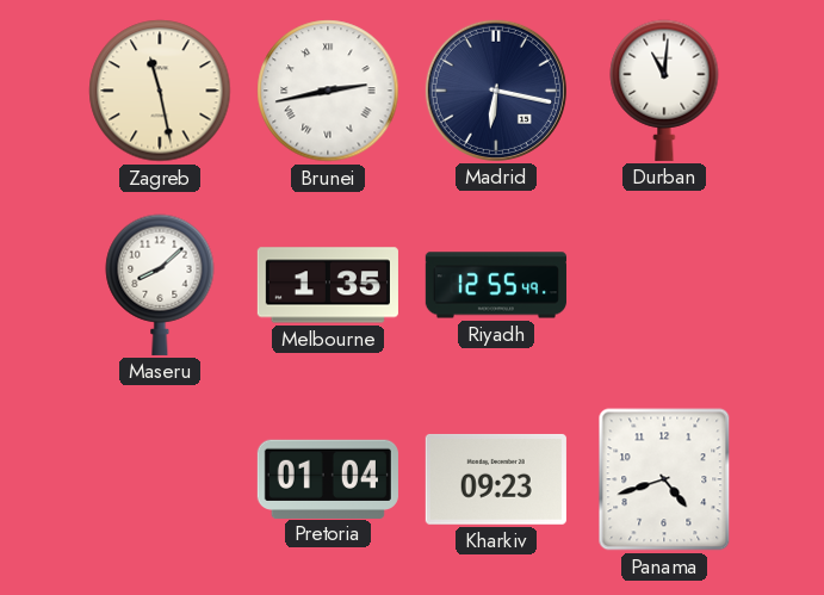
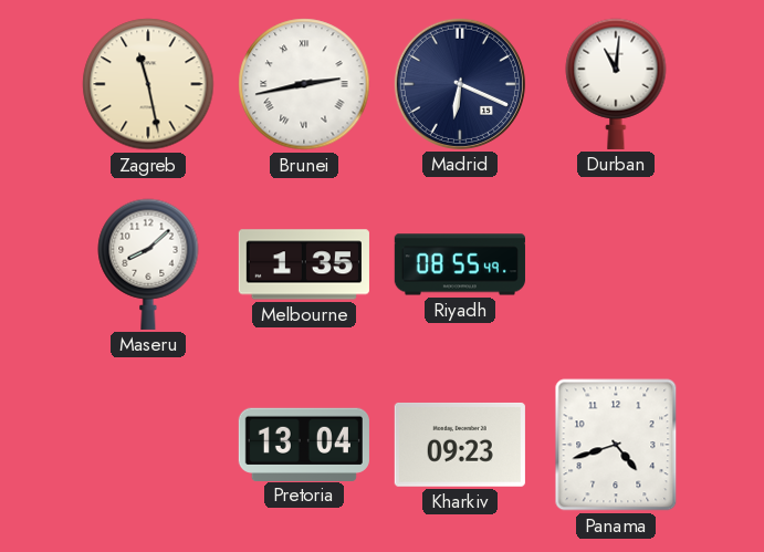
Madrid: 6:17 -> 6:19
Riyadh: 12:55 -> 08:55
Pretoria: 01:04 -> 13:04
